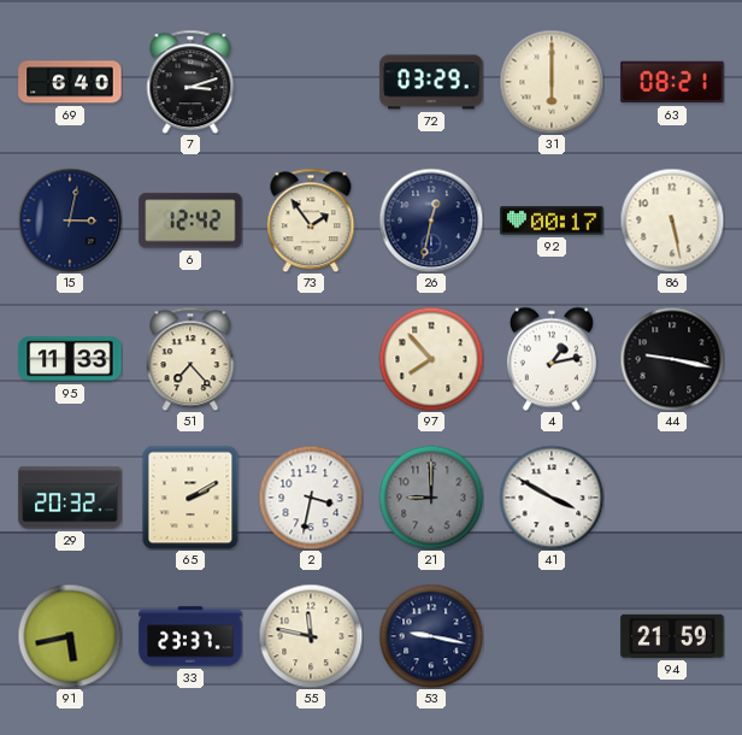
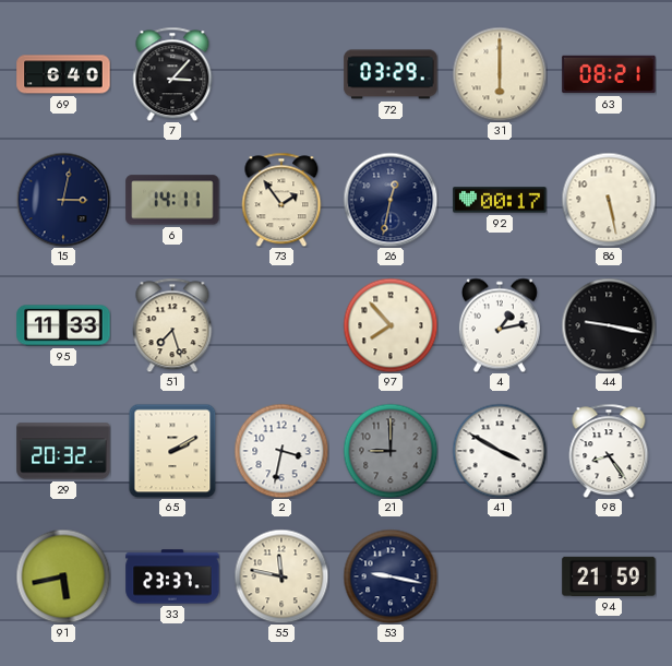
7: 3:12 -> 3:07
6: 12:42 -> 14:11
51: 7:23 -> 7:27
98: none -> 8:24
